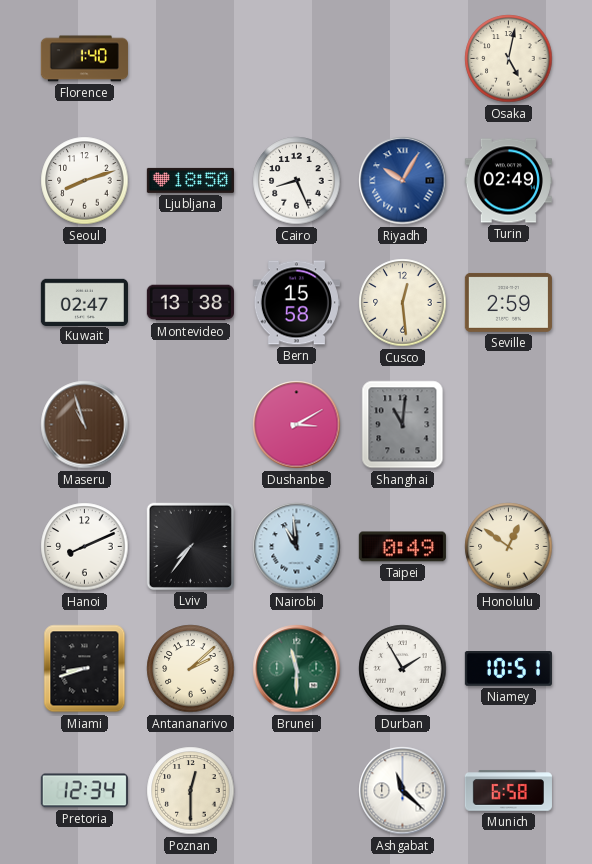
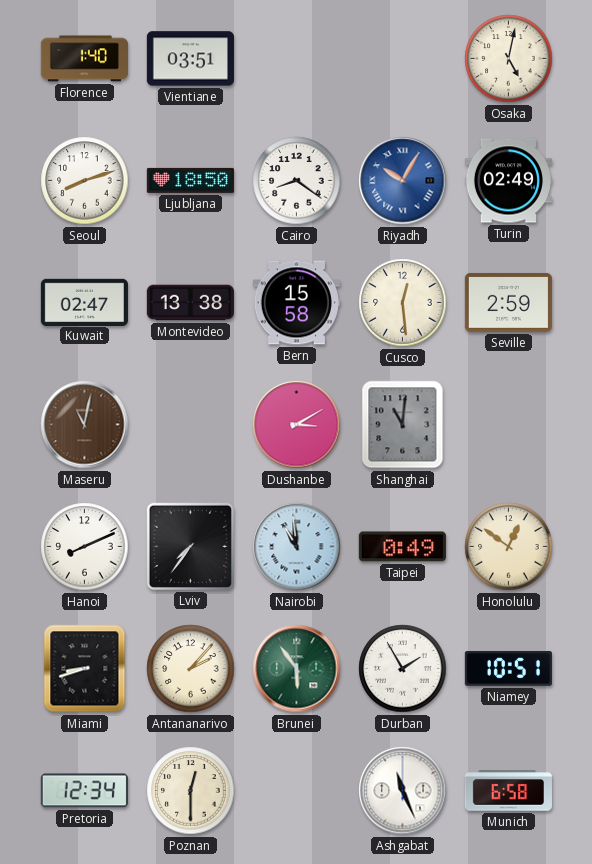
Vientiane: none -> 03:51
Cairo: 8:26 -> 8:21
Maseru: 10:57 -> 11:02
Antananarivo: 2:08 -> 2:07
Brunei: 11:30 -> 5:54
Ashgabat: 11:22 -> 11:26
